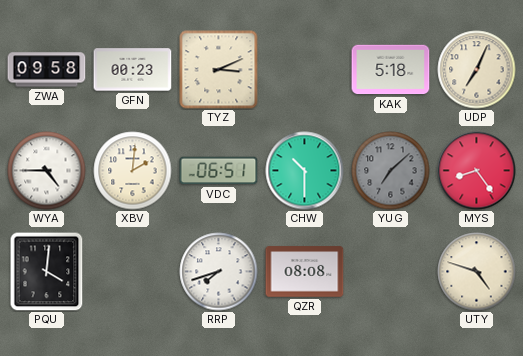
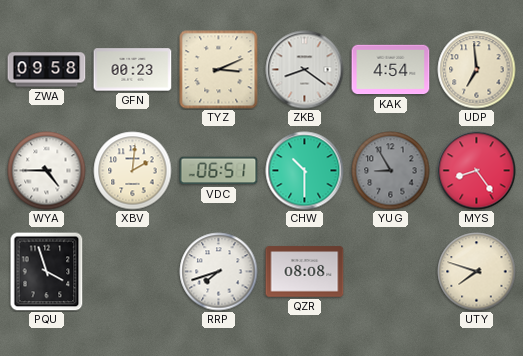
ZKB: none -> 8:21
KAK: 5:18 -> 4:54
UDP: 7:04 -> 6:59
YUG: 7:08 -> 8:55
PQU: 4:01 -> 3:57
UTY: 4:48 -> 7:48
